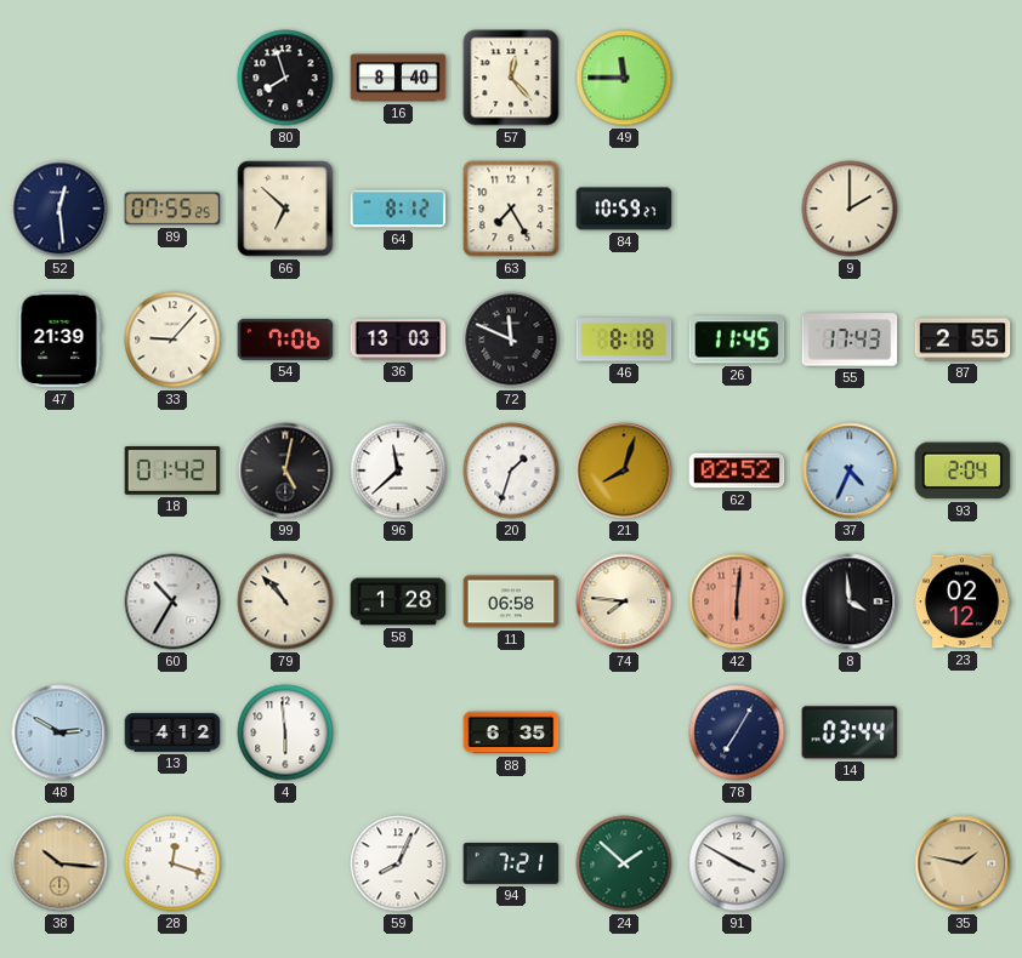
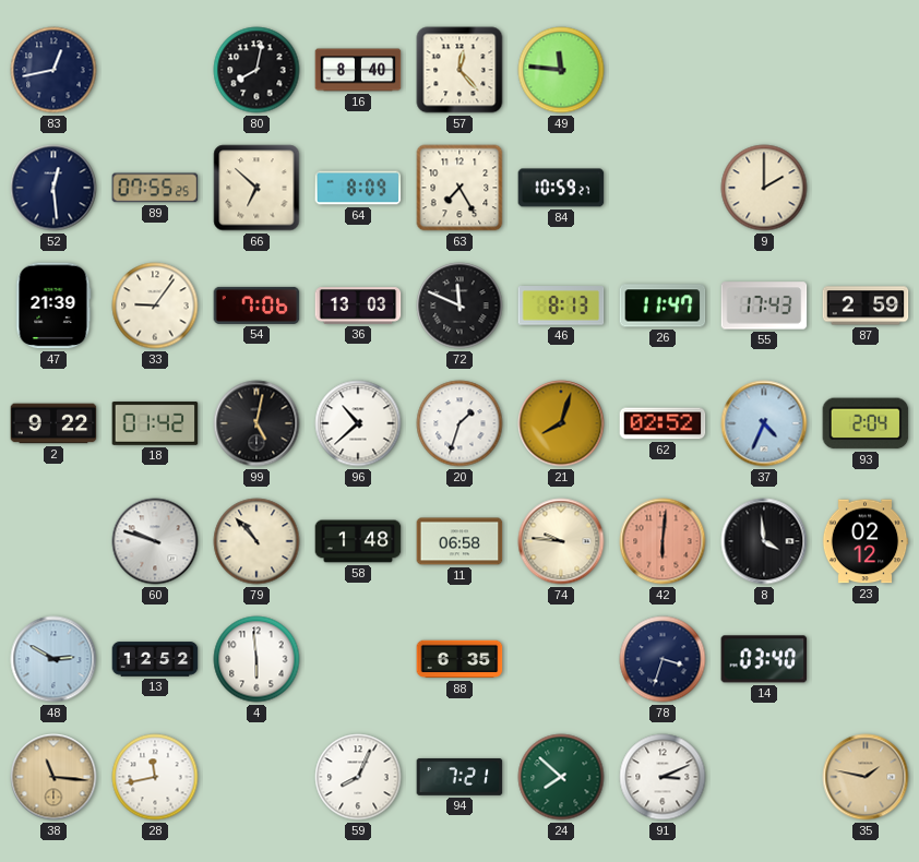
83: none -> 12:43
80: 7:57 -> 8:02
49: 11:45 -> 11:46
64: 8:12 -> 8:09
33: 9:07 -> 9:06
46: 8:18 -> 8:13
26: 11:45 -> 11:47
87: 2:55 -> 2:59
2: none -> 9:22
96: 11:38 -> 10:38
60: 10:35 -> 9:48
58: 1:28 -> 1:48
74: 7:46 -> 9:46
13: 4:12 -> 12:52
78: 7:05 -> 3:33
14: 03:44 -> 03:40
38: 10:16 -> 11:16
28: 12:18 -> 11:43
24: 1:52 -> 7:52
91: 3:50 -> 3:11
